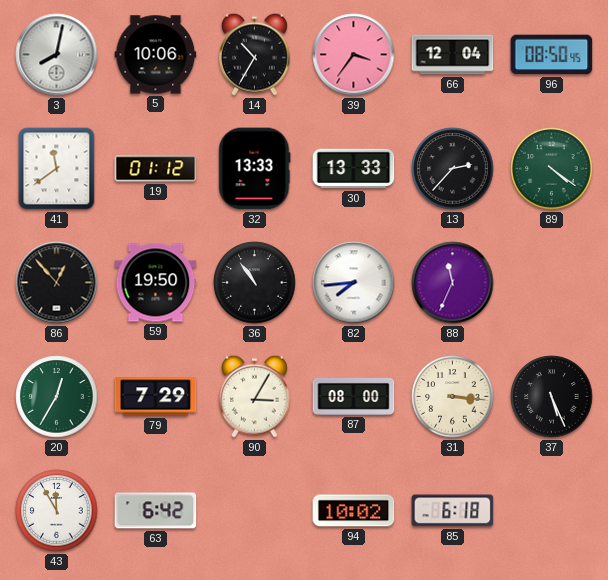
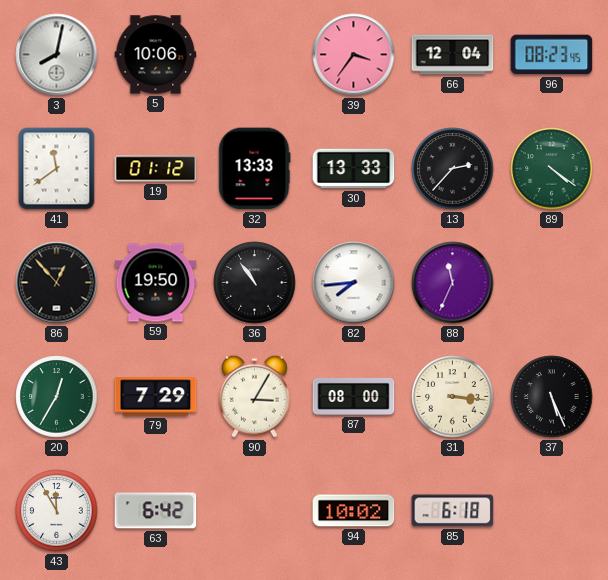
14: 10:35 -> none
96: 08:50 -> 08:23
